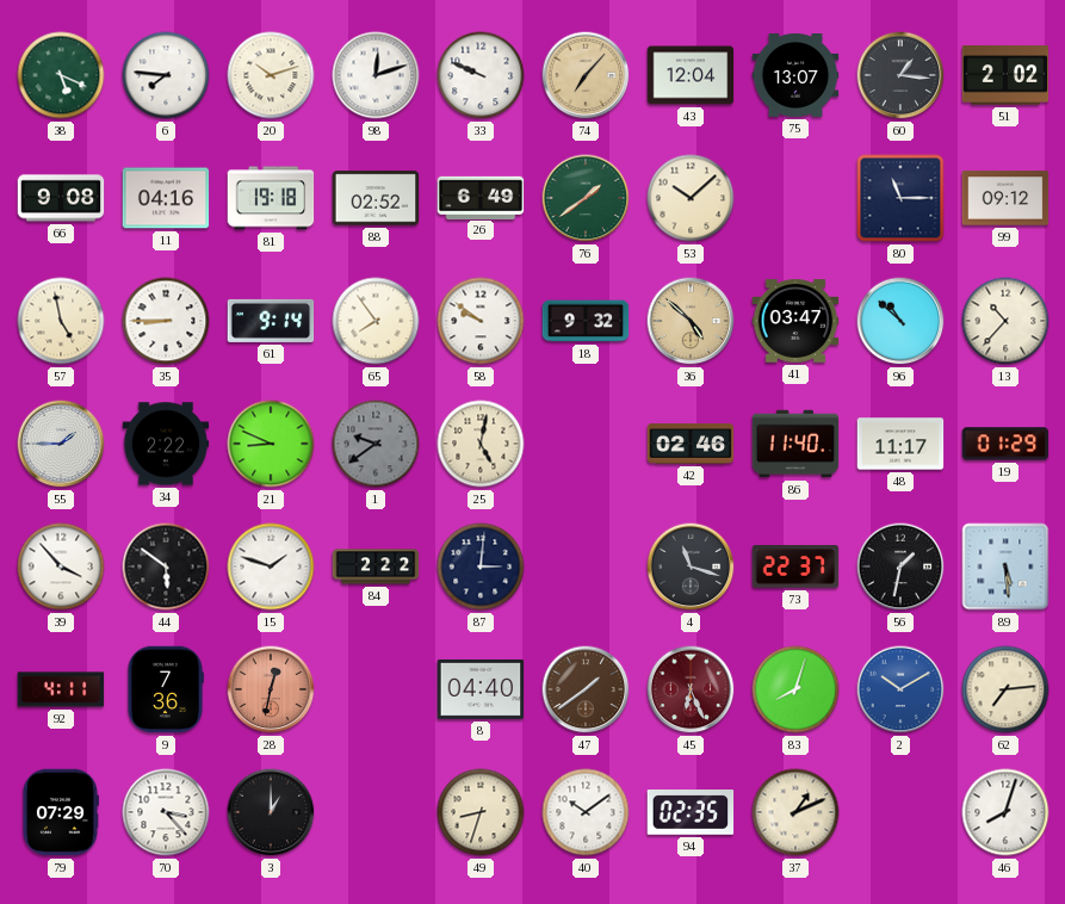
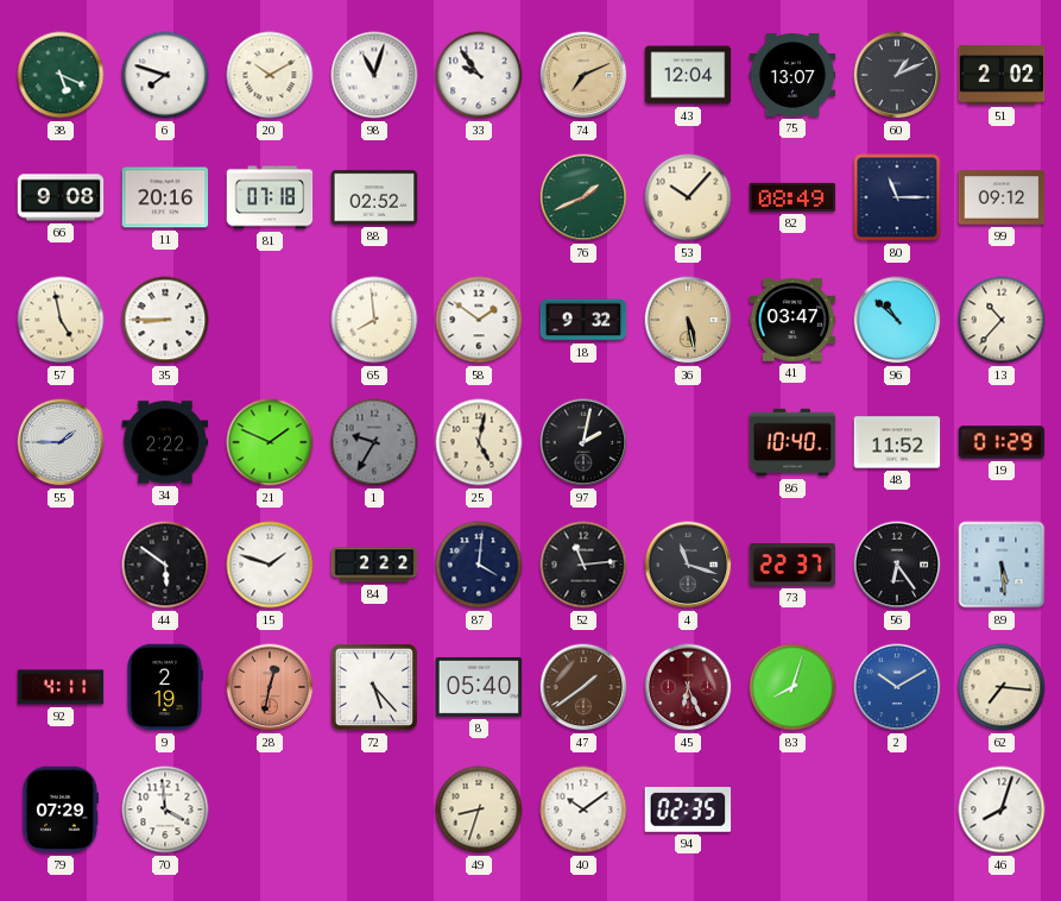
6: 7:46 -> 7:48
20: 10:12 -> 10:10
98: 12:12 -> 11:03
33: 9:49 -> 9:54
74: 7:07 -> 7:11
60: 1:16 -> 1:11
11: 04:16 -> 20:16
81: 19:18 -> 07:18
26: 6:49 -> none
76: 1:39 -> 1:41
53: 10:08 -> 10:07
82: none -> 08:49
61: 9:14 -> none
65: 7:54 -> 7:59
58: 9:51 -> 1:51
36: 4:52 -> 5:28
21: 8:49 -> 1:49
1: 9:39 -> 9:35
97: none -> 2:02
42: 02:46 -> none
86: 11:40 -> 10:40
48: 11:17 -> 11:52
39: 3:53 -> none
87: 3:01 -> 4:01
52: none -> 11:14
56: 1:32 -> 6:24
9: 7:36 -> 2:19
72: none -> 5:23
8: 04:40 -> 05:40
62: 7:14 -> 7:16
70: 3:23 -> 3:59
3: 1:00 -> none
37: 1:11 -> none
